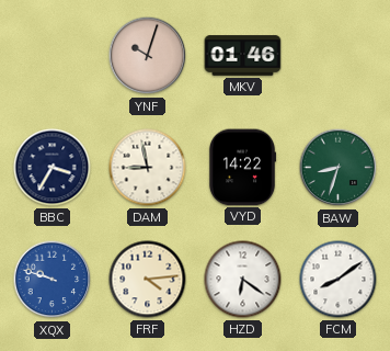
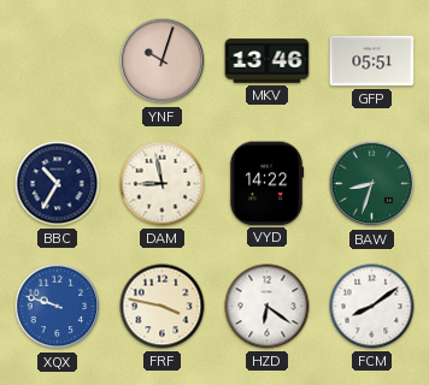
MKV: 01:46 -> 13:46
GFP: none -> 05:51
BBC: 3:35 -> 10:35
FRF: 4:14 -> 3:47
